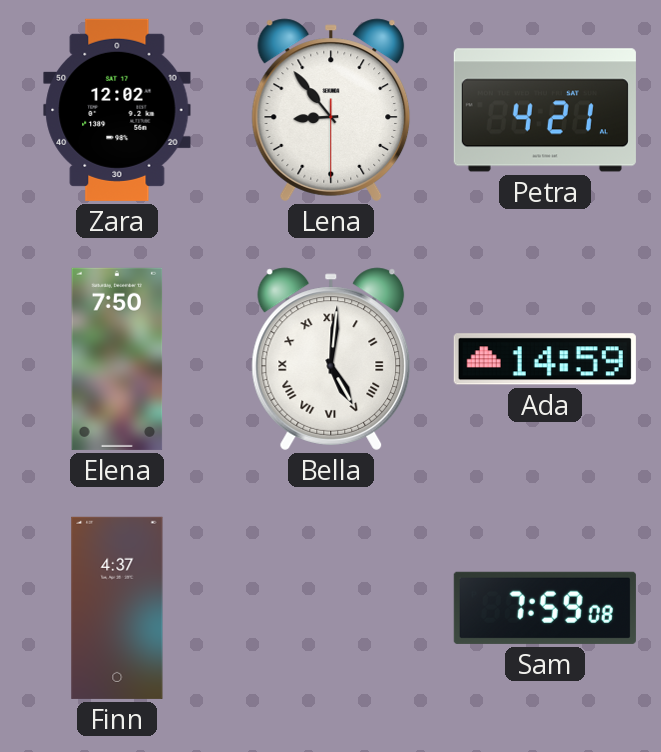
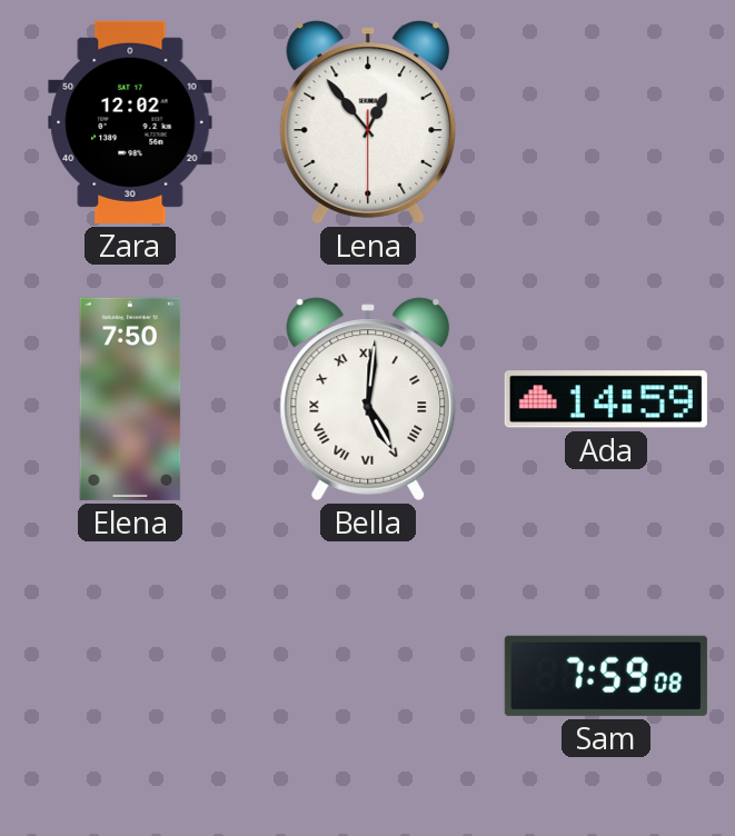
Lena: 8:53 -> 12:53
Petra: 4:21 -> none
Finn: 4:37 -> none
